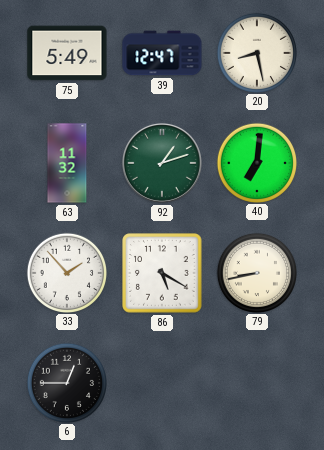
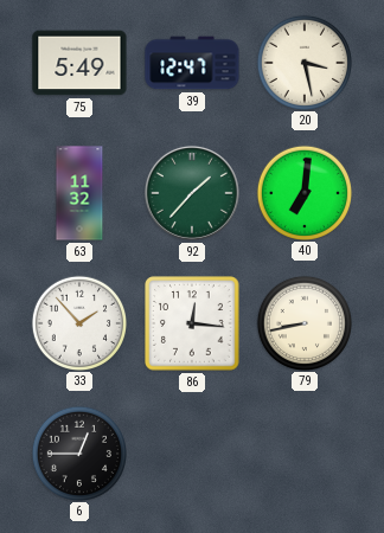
20: 8:28 -> 3:28
92: 1:12 -> 1:37
86: 5:20 -> 12:16
